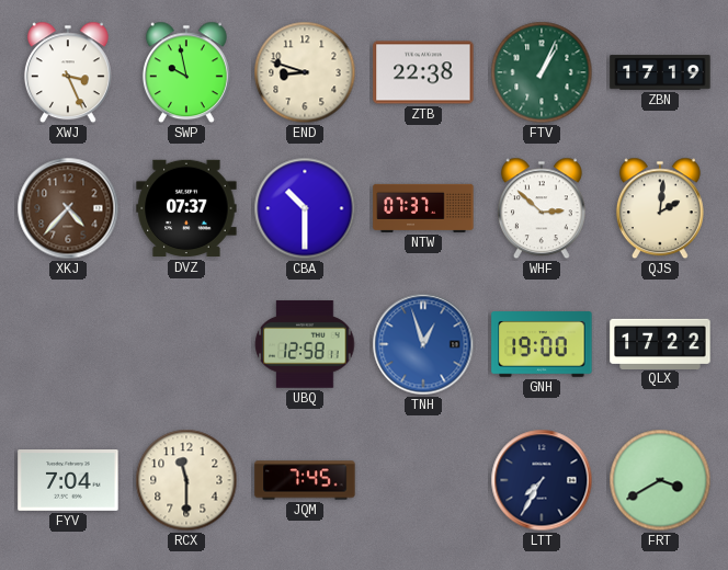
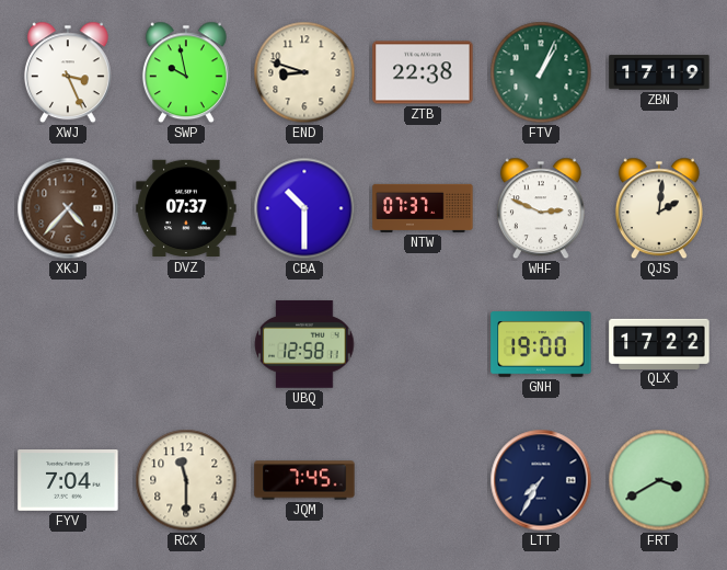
WHF: 2:52 -> 2:49
TNH: 12:57 -> none
